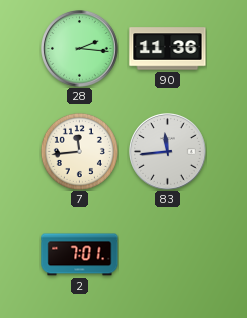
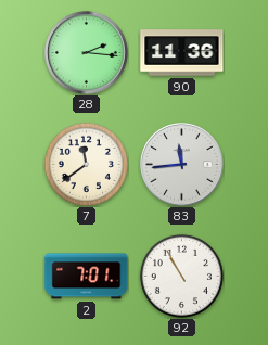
7: 11:44 -> 11:39
92: none -> 10:55
